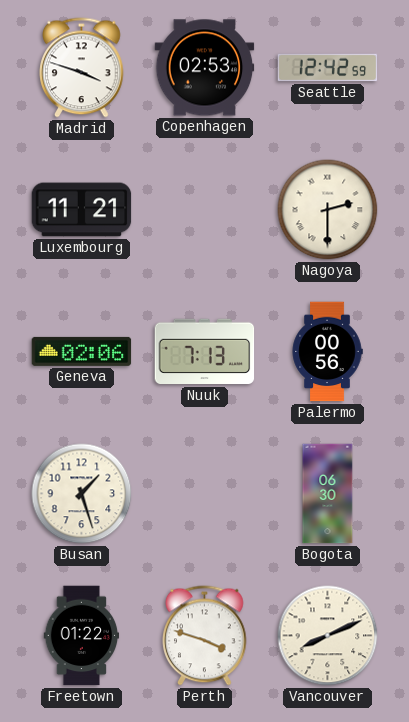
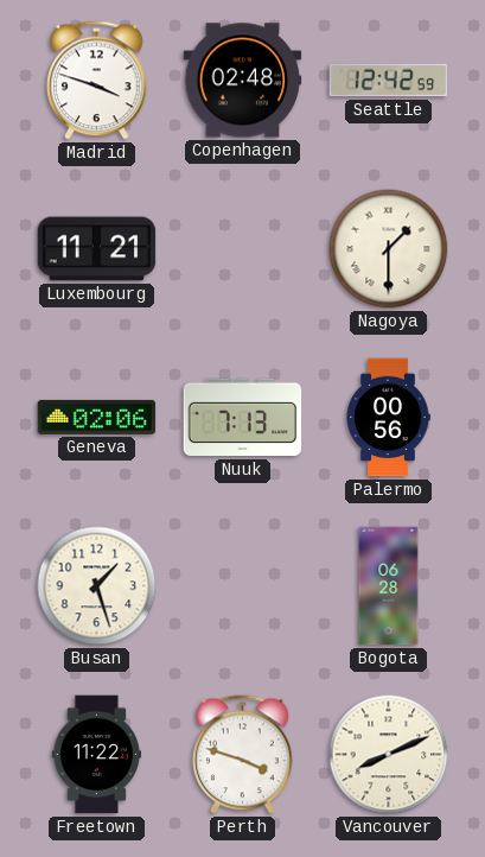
Copenhagen: 02:53 -> 02:48
Nagoya: 2:30 -> 1:30
Bogota: 06:30 -> 06:28
Freetown: 01:22 -> 11:22
